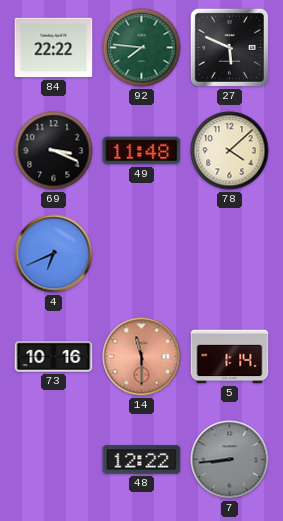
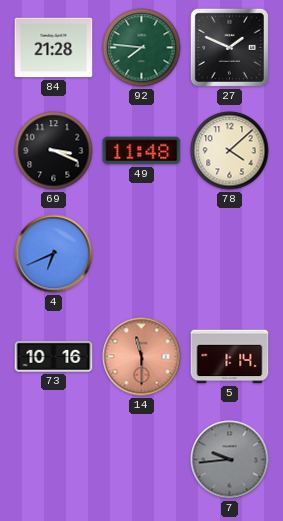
84: 22:22 -> 21:28
27: 5:49 -> 1:49
48: 12:22 -> none
7: 8:44 -> 9:44
